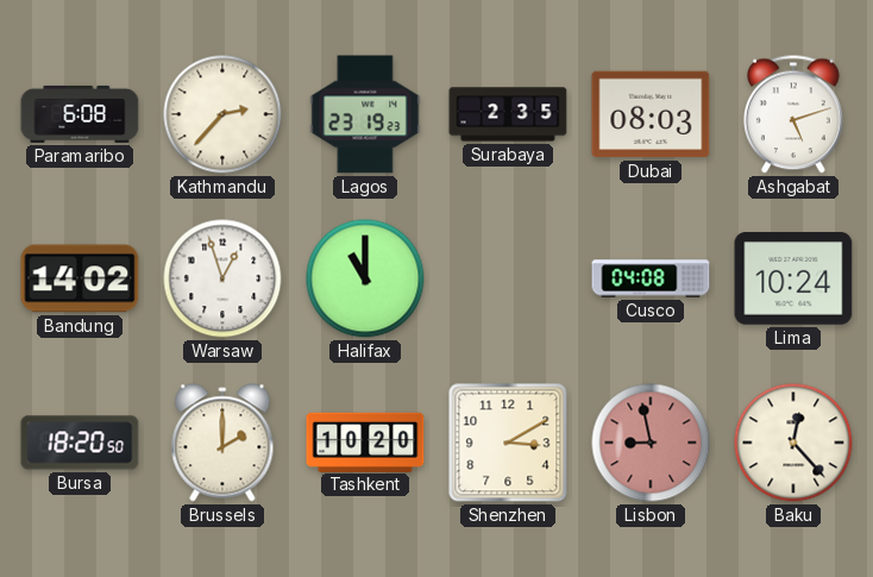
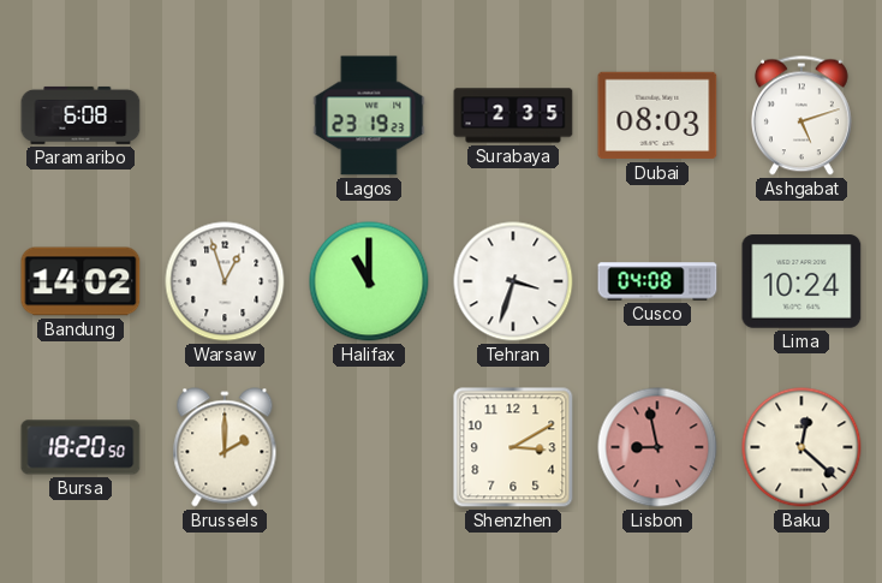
Kathmandu: 2:37 -> none
Tehran: none -> 3:33
Tashkent: 10:20 -> none
Baku: 12:23 -> 12:22
